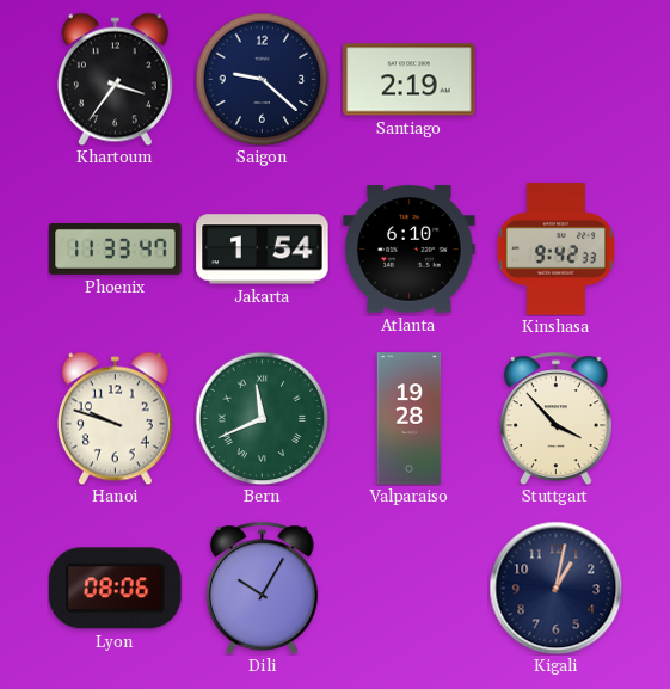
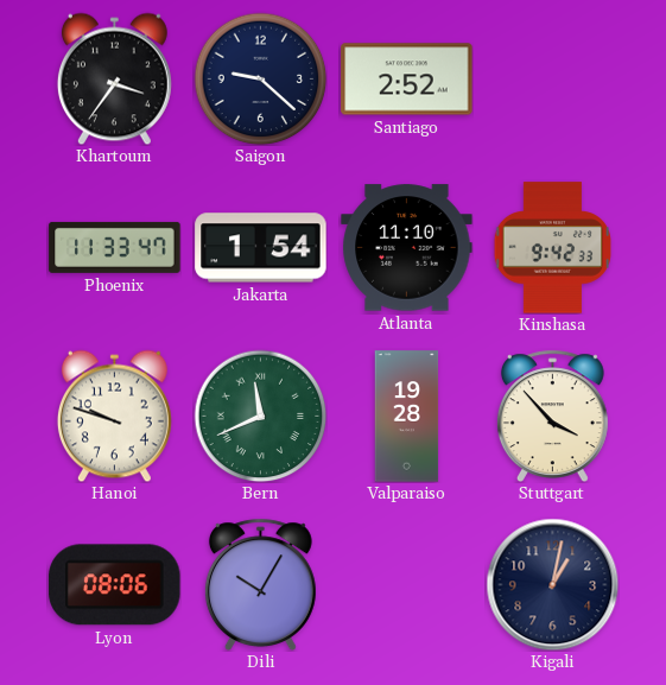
Santiago: 2:19 -> 2:52
Atlanta: 6:10 -> 11:10
